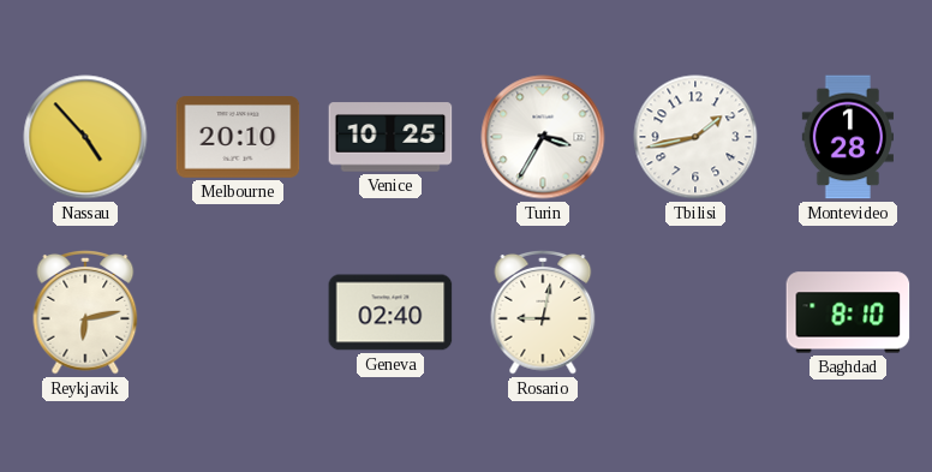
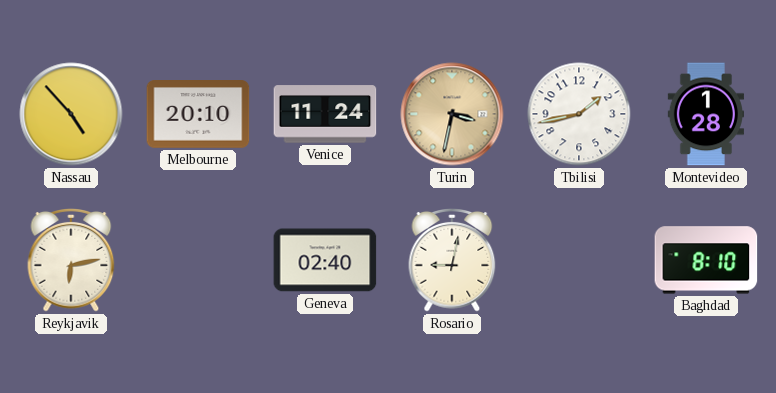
Venice: 10:25 -> 11:24
Turin: 3:35 -> 3:32
Turin dial: white -> champagne
